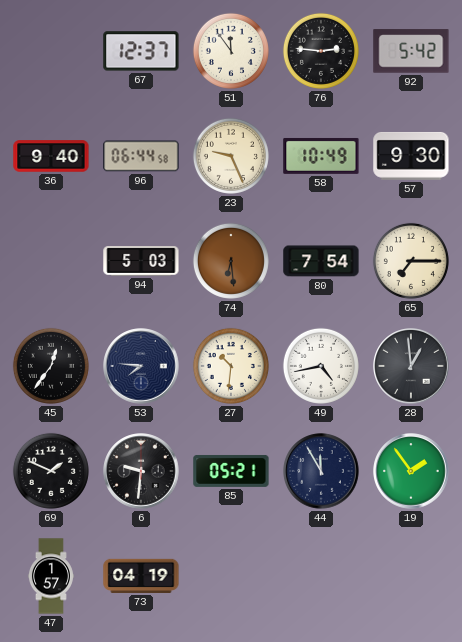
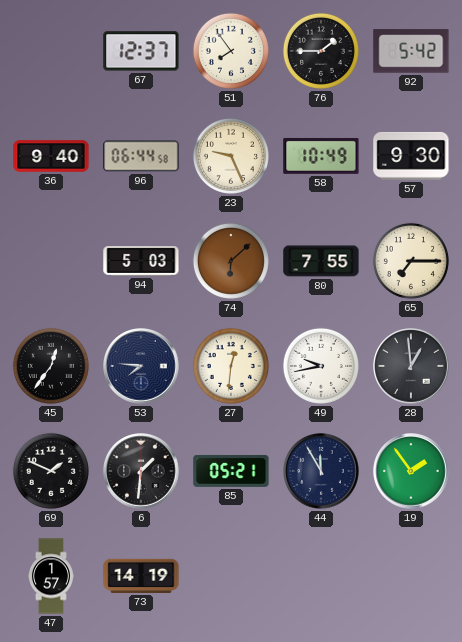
51: 11:54 -> 7:54
76: 2:46 -> 1:45
74: 6:29 -> 6:08
80: 7:54 -> 7:55
27: 10:31 -> 12:31
49: 4:43 -> 9:43
6: 9:31 -> 1:31
73: 04:19 -> 14:19
